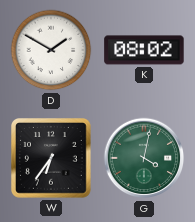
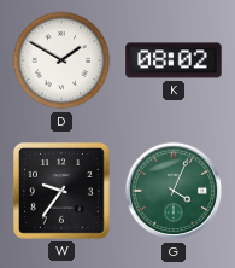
W: 6:36 -> 9:36
G: 4:02 -> 4:04
